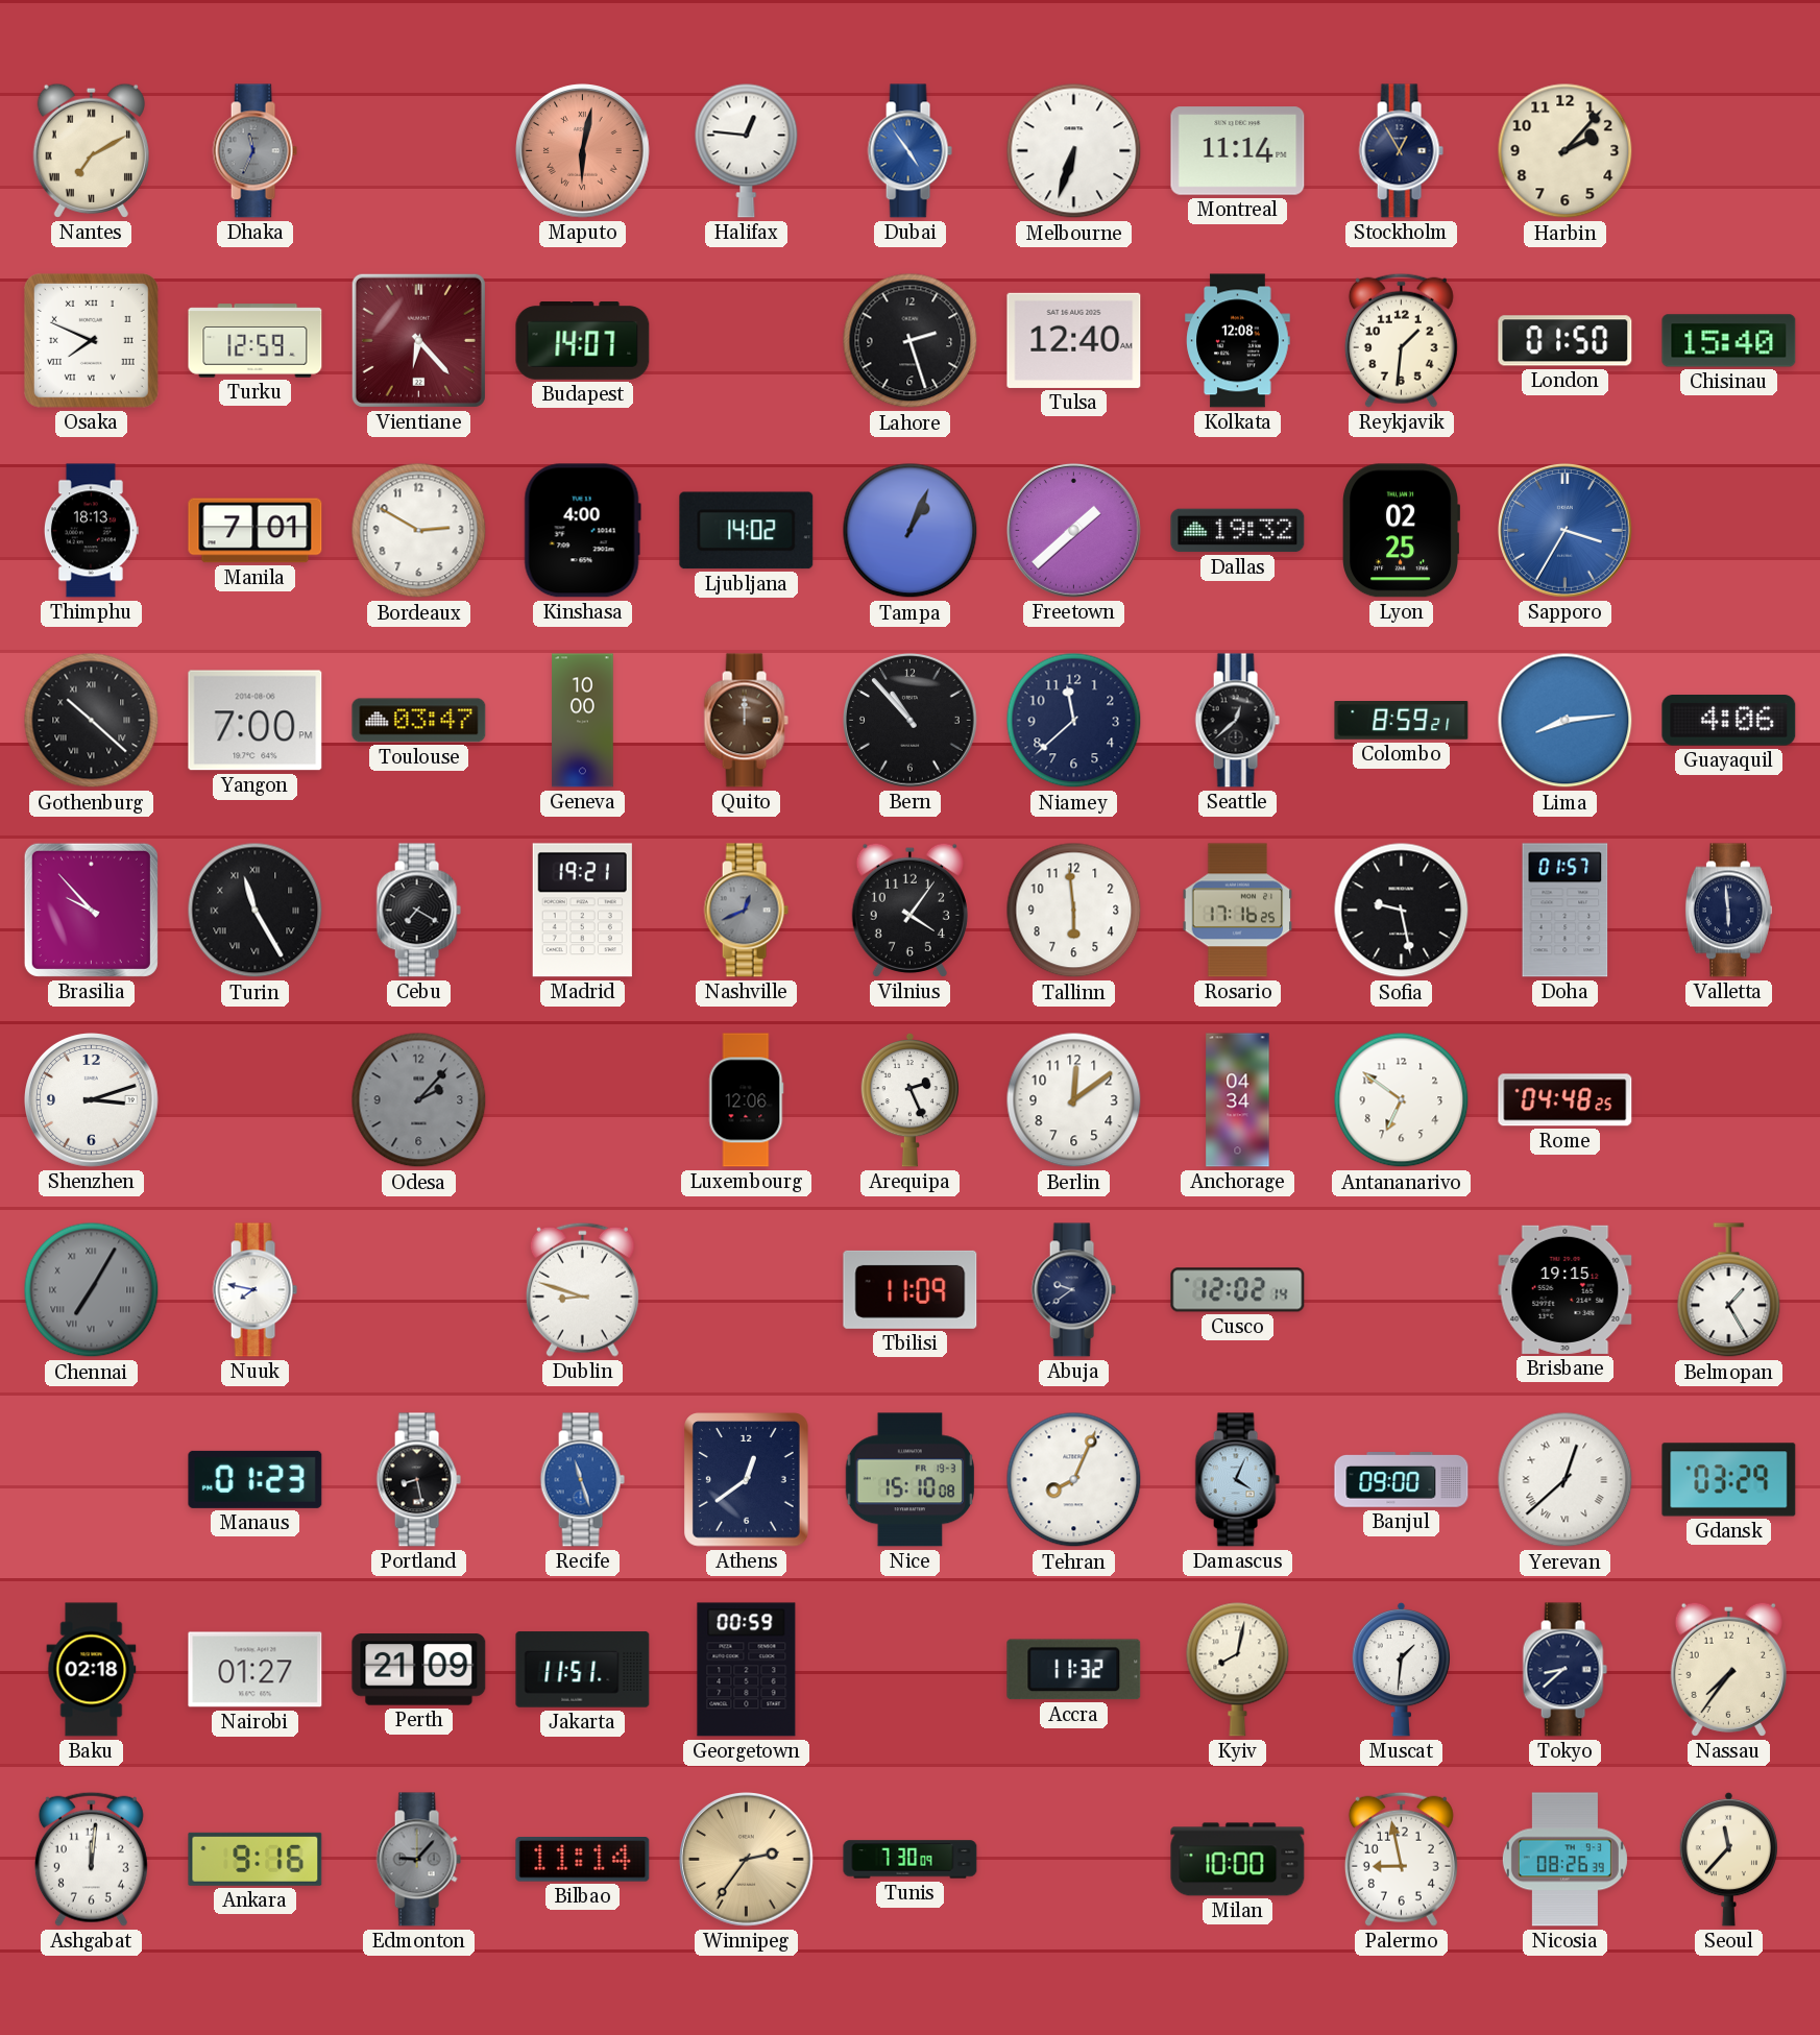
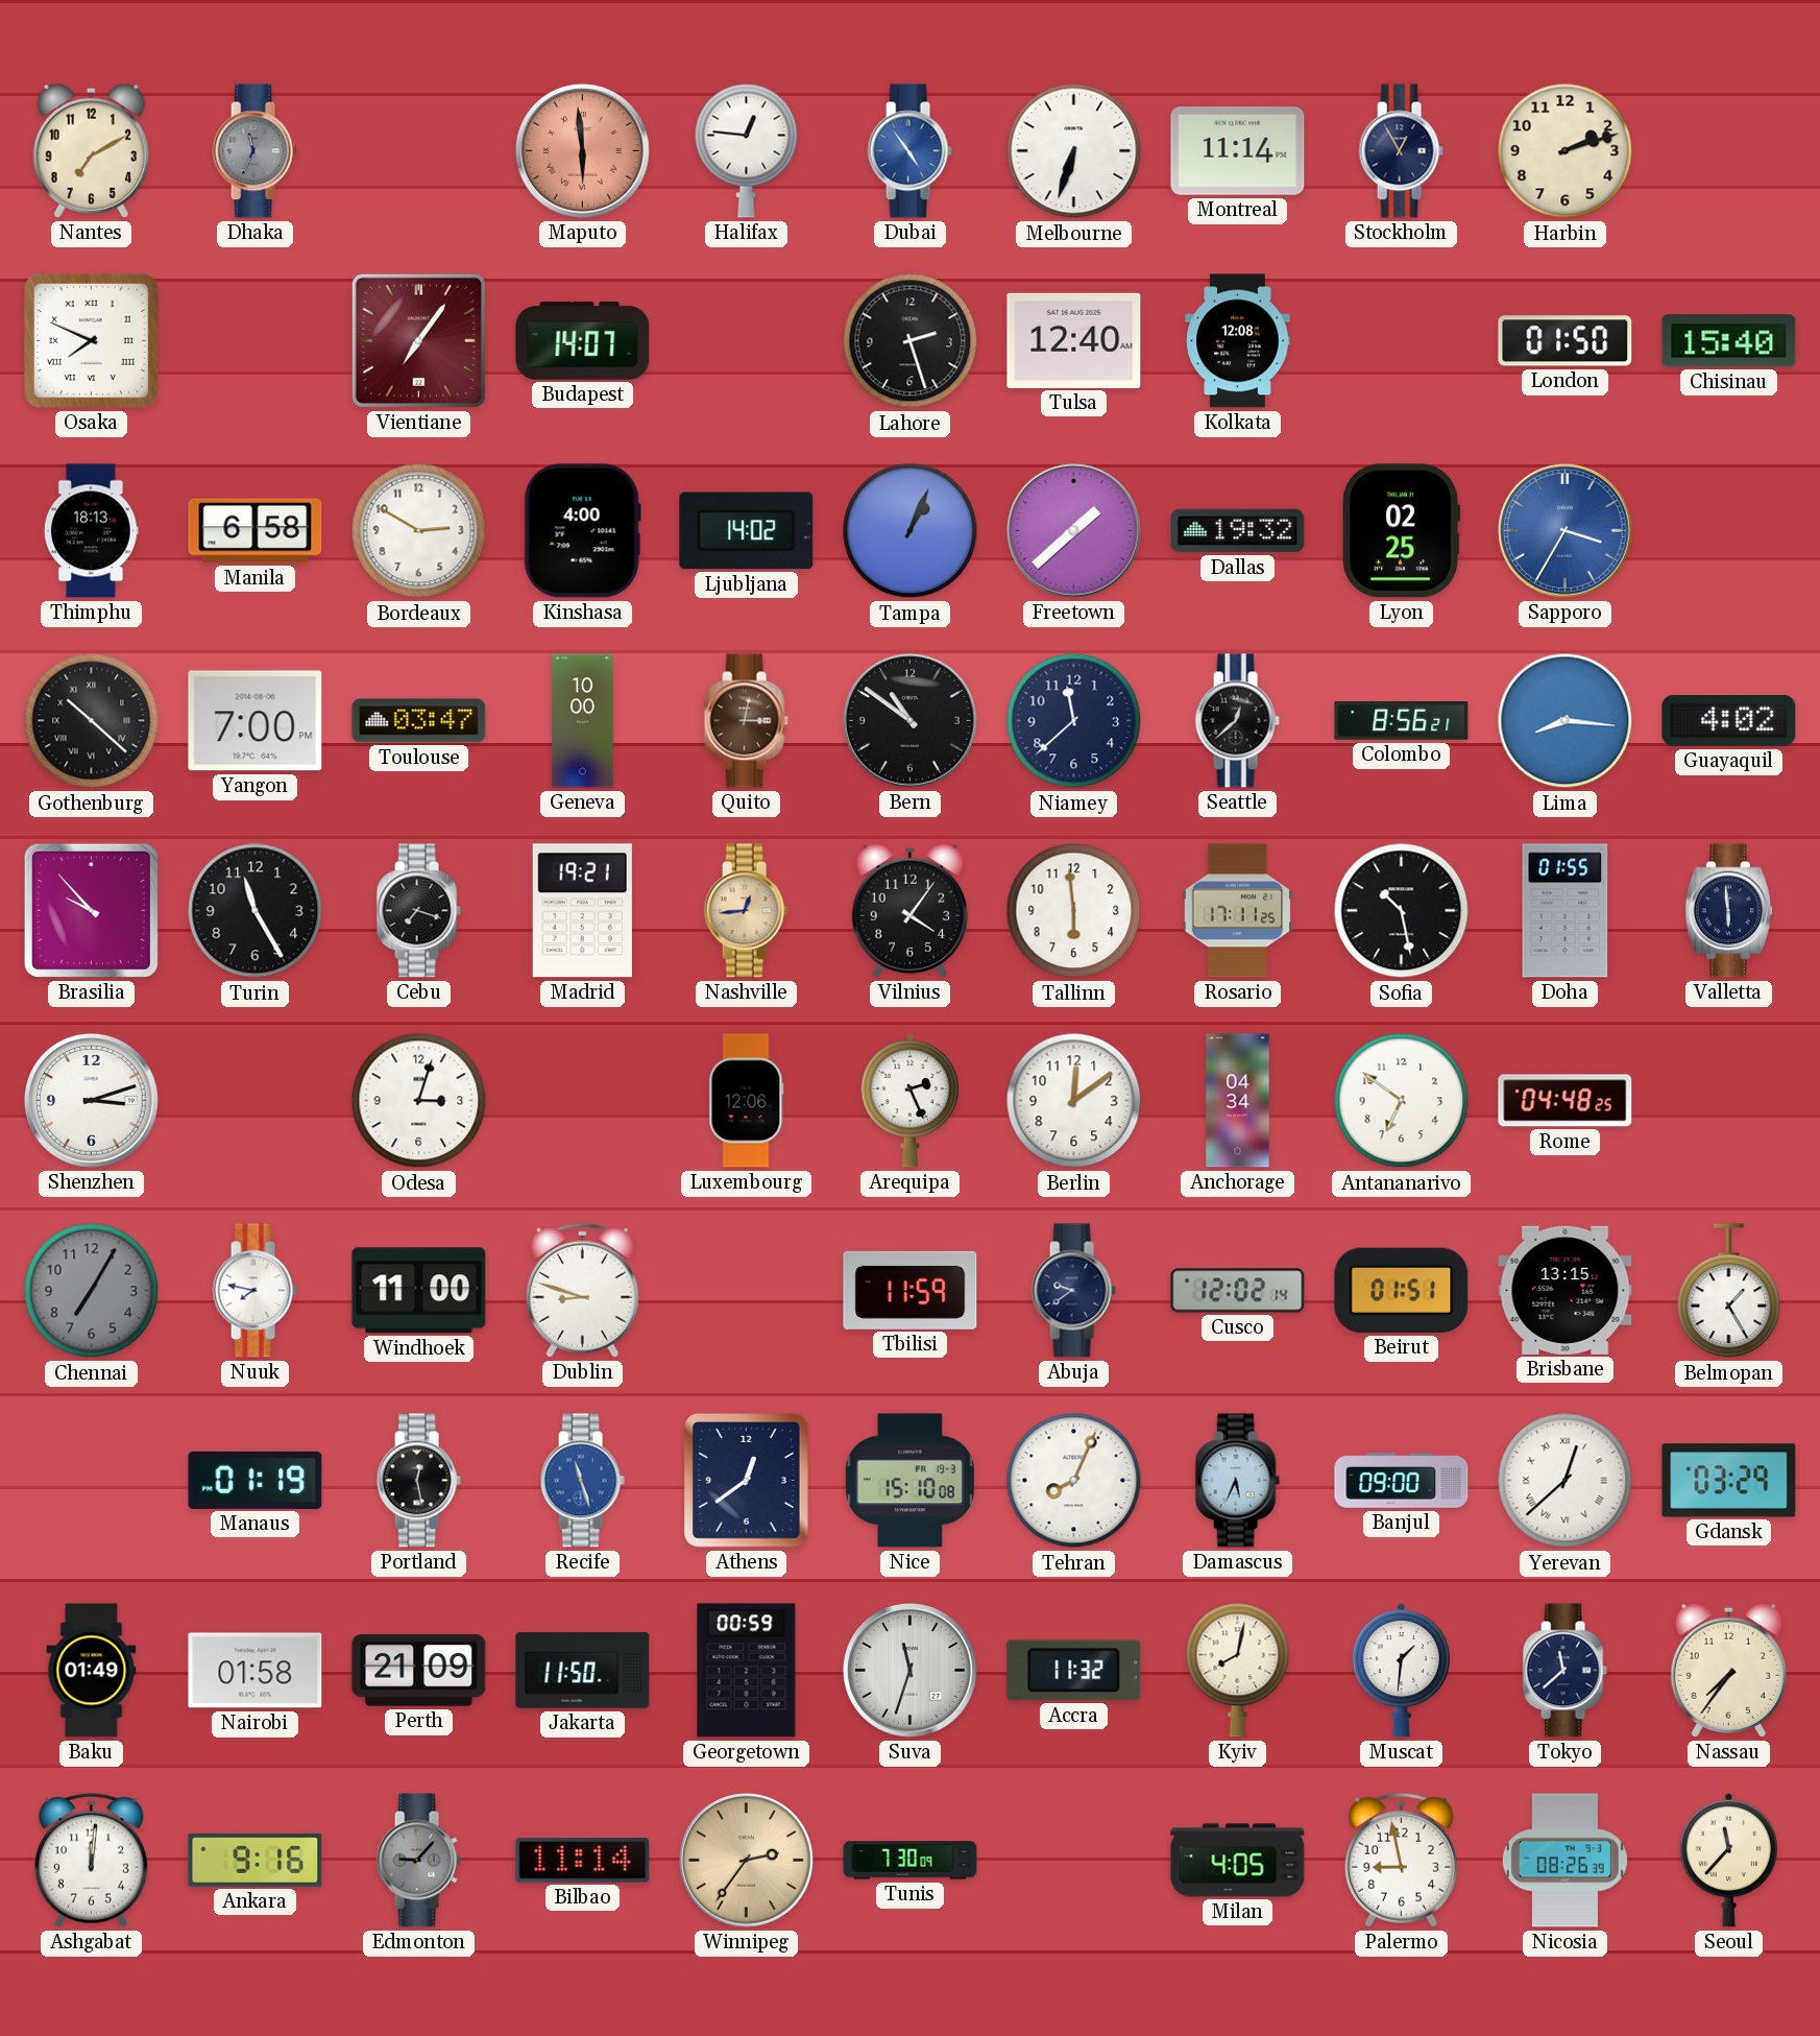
Nantes numerals: Roman -> Arabic
Maputo: 6:02 -> 5:59
Harbin: 2:07 -> 2:12
Turku: 12:59 -> none
Vientiane: 6:23 -> 7:06
Reykjavik: 1:31 -> none
Manila: 7:01 -> 6:58
Quito: 12:00 -> 3:02
Bern: 10:53 -> 10:51
Colombo: 8:59 -> 8:56
Lima: 8:14 -> 8:16
Guayaquil: 4:06 -> 4:02
Turin numerals: Roman -> Arabic
Cebu: 7:20 -> 7:18
Nashville: 12:41 -> 12:44
Nashville dial: grey -> champagne
Rosario: 17:16 -> 17:11
Sofia: 9:28 -> 10:28
Doha: 01:57 -> 01:55
Odesa: 2:07 -> 3:03
Odesa dial: grey -> white
Chennai numerals: Roman -> Arabic
Windhoek: none -> 11:00
Tbilisi: 11:09 -> 11:59
Beirut: none -> 01:51
Brisbane: 19:15 -> 13:15
Manaus: 01:23 -> 01:19
Portland: 8:28 -> 12:28
Damascus: 4:04 -> 5:34
Baku: 02:18 -> 01:49
Nairobi: 01:27 -> 01:58
Jakarta: 11:51 -> 11:50
Suva: none -> 11:33
Tokyo: 8:38 -> 11:38
Milan: 10:00 -> 4:05
